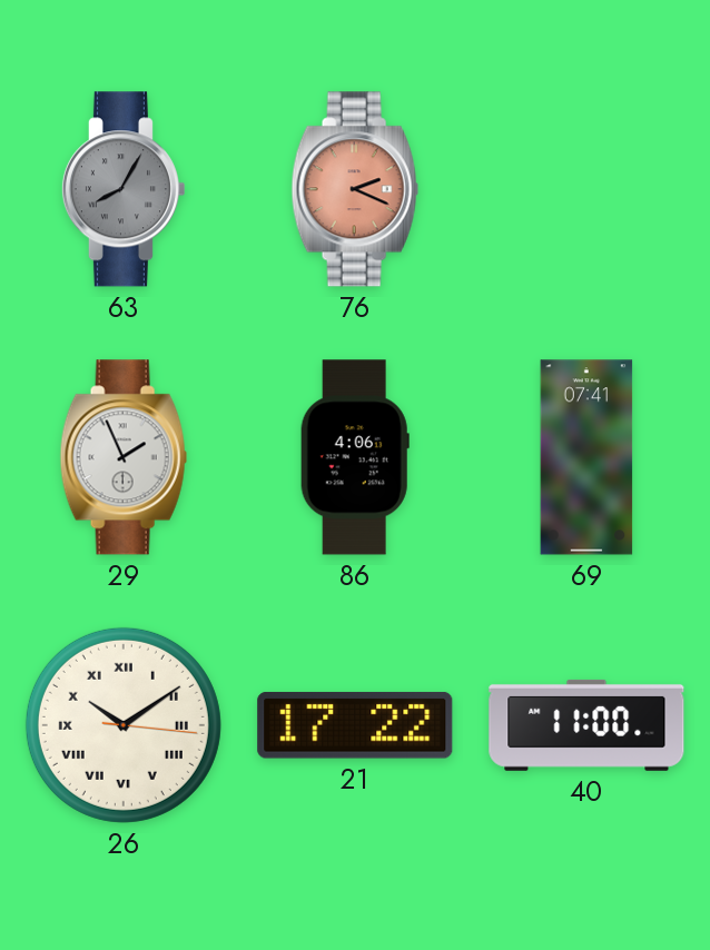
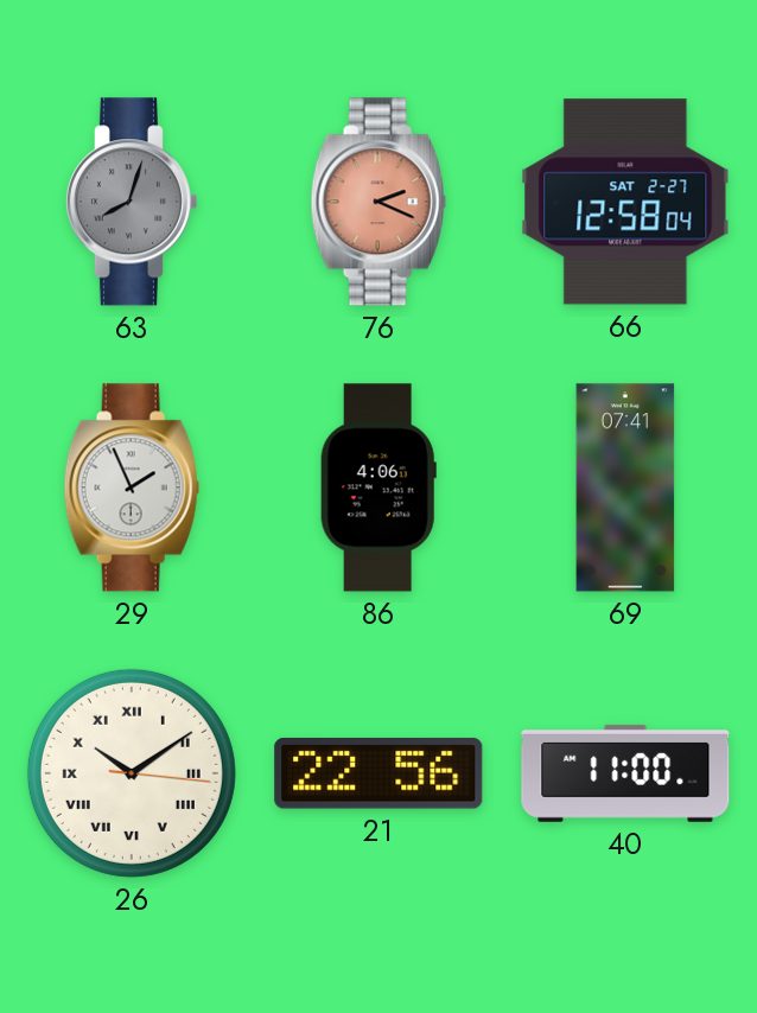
63: 8:05 -> 8:03
66: none -> 12:58
21: 17:22 -> 22:56
